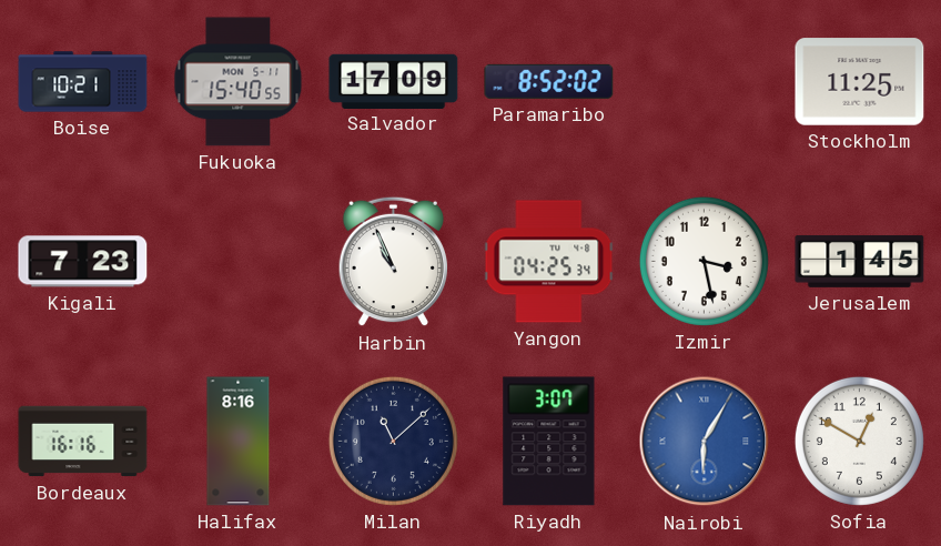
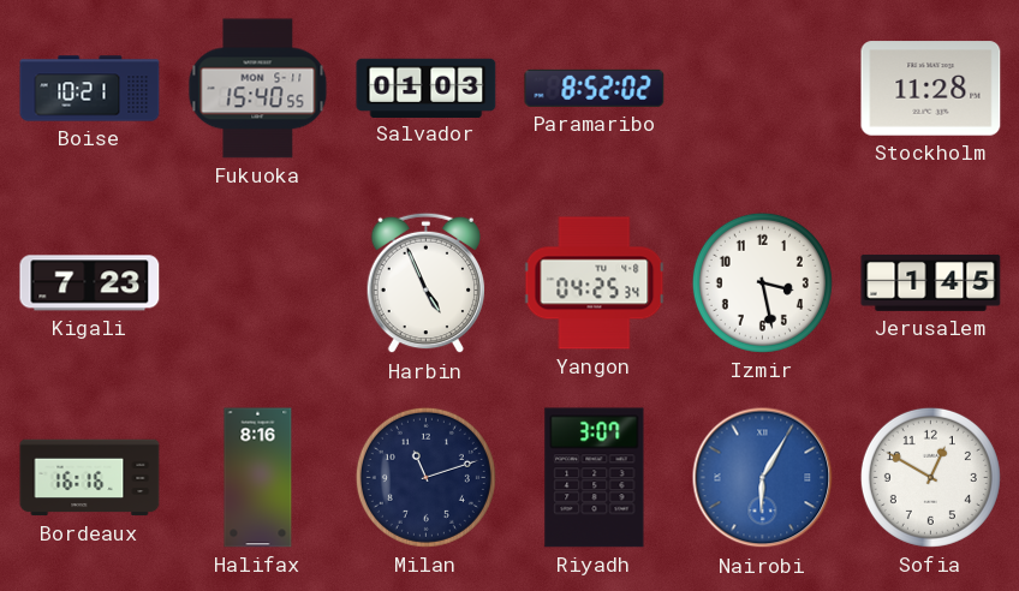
Salvador: 17:09 -> 01:03
Stockholm: 11:25 -> 11:28
Harbin: 10:56 -> 4:56
Milan: 11:08 -> 11:12
